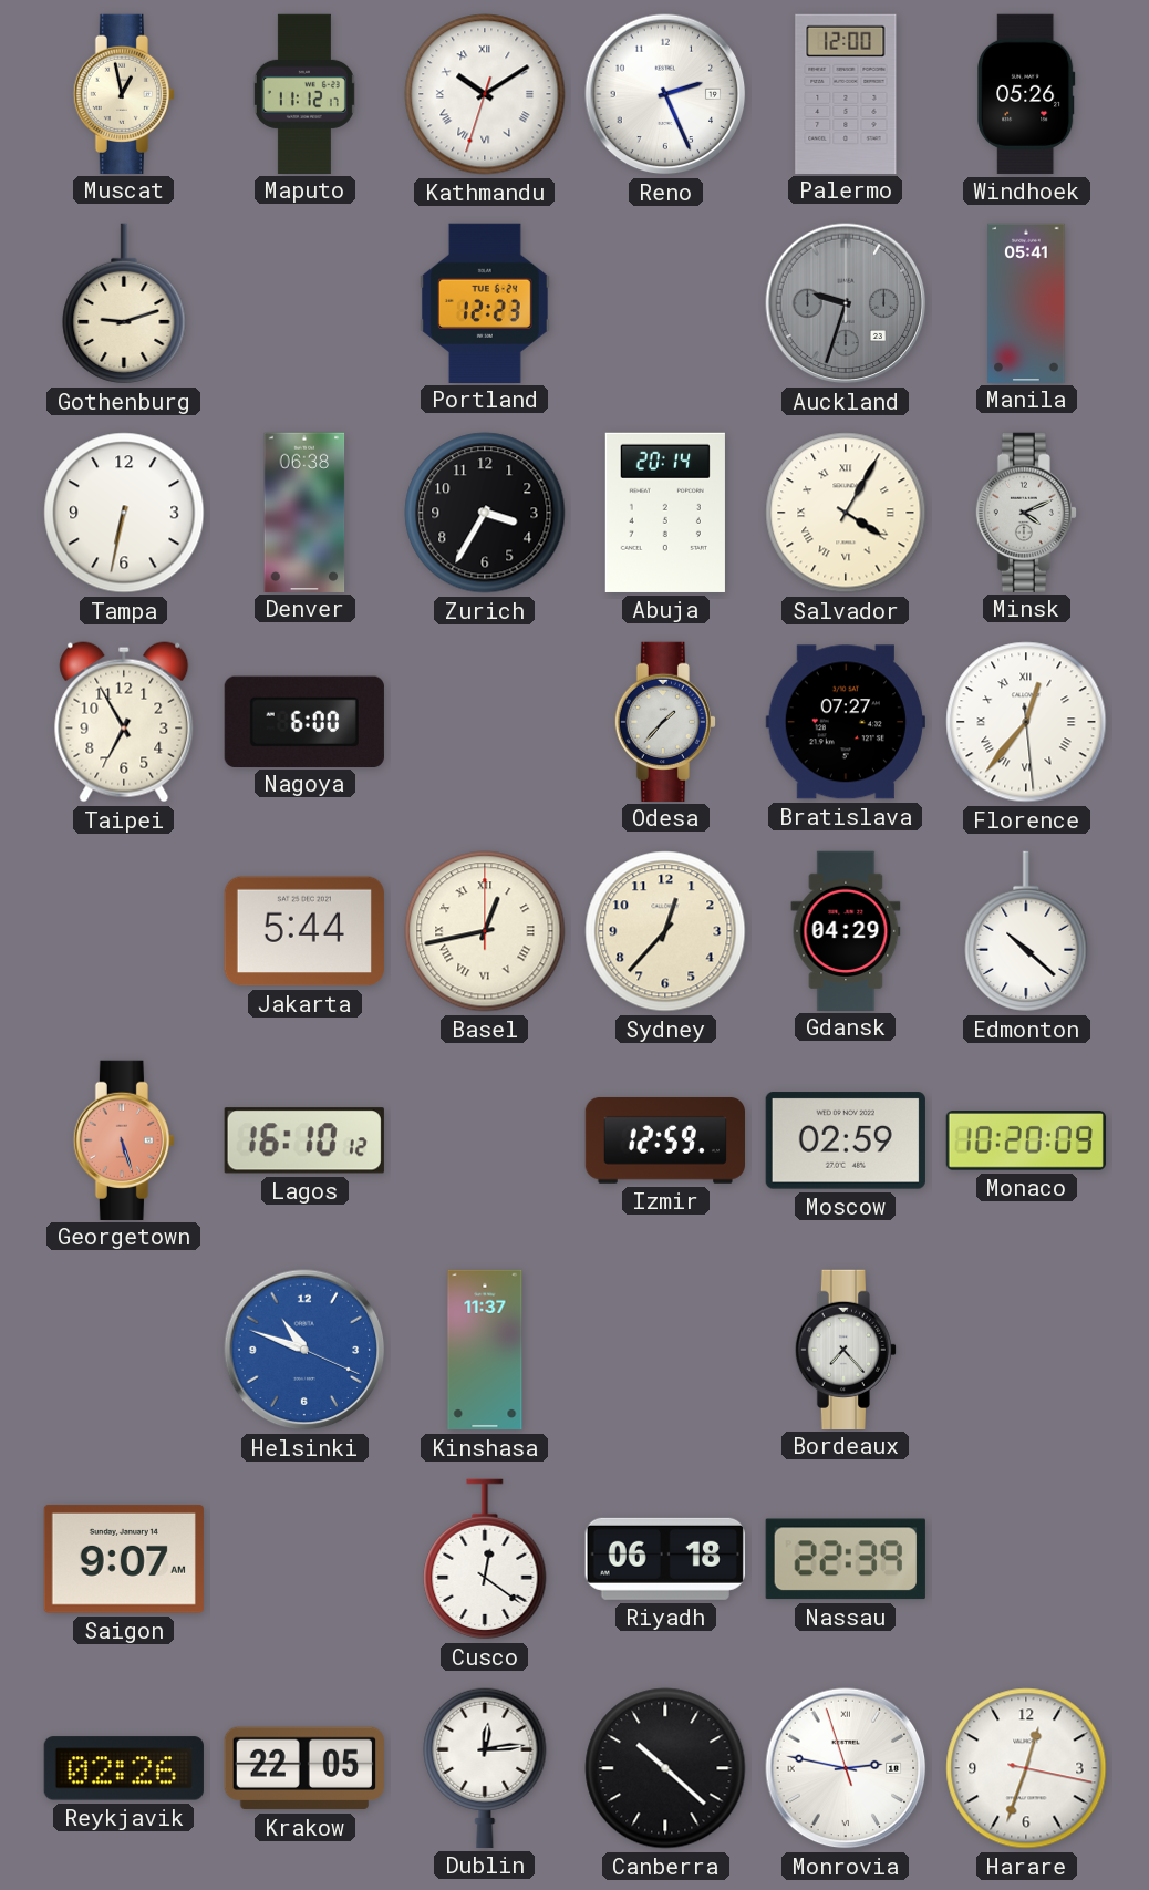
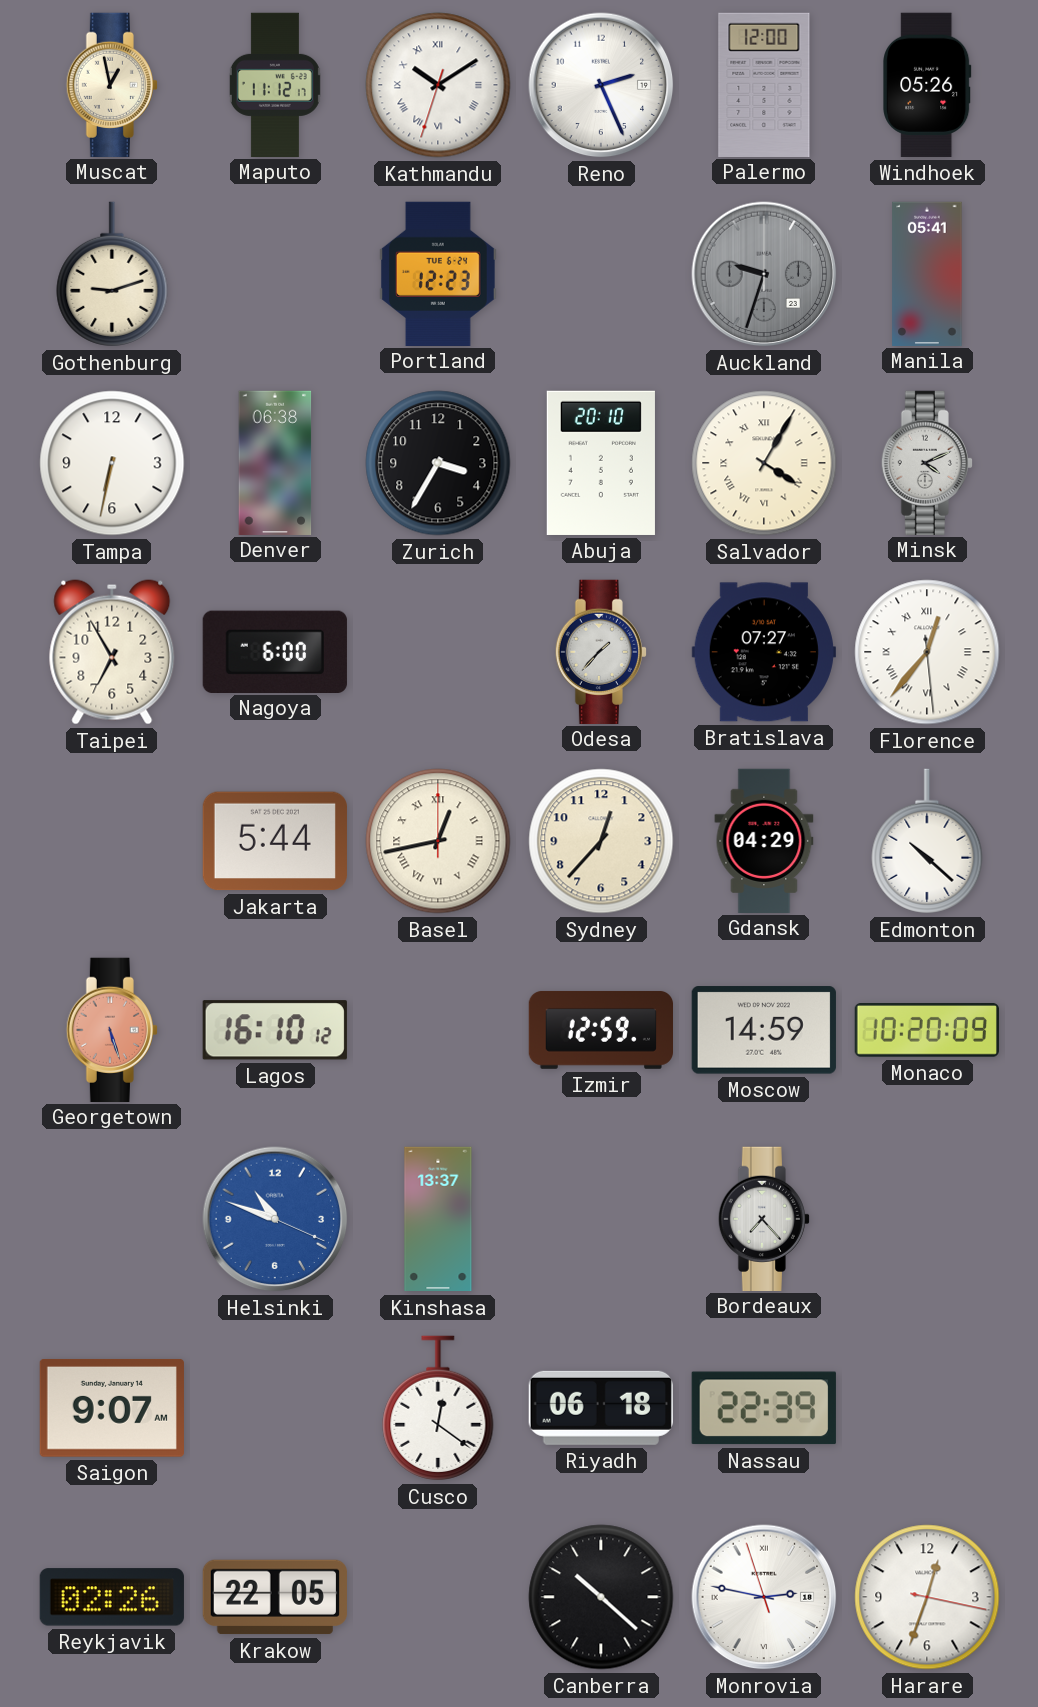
Abuja: 20:14 -> 20:10
Moscow: 02:59 -> 14:59
Kinshasa: 11:37 -> 13:37
Dublin: 12:14 -> none
